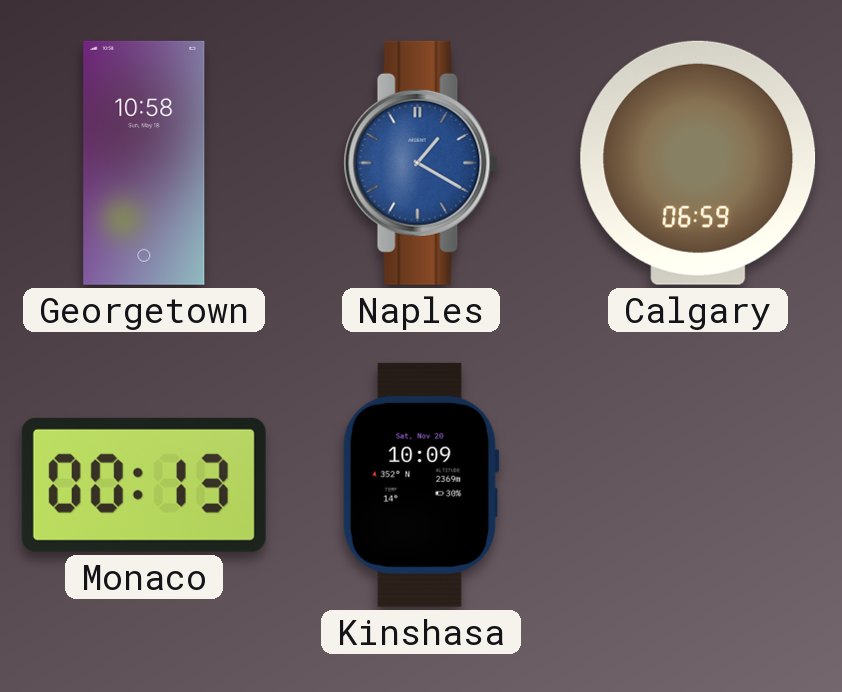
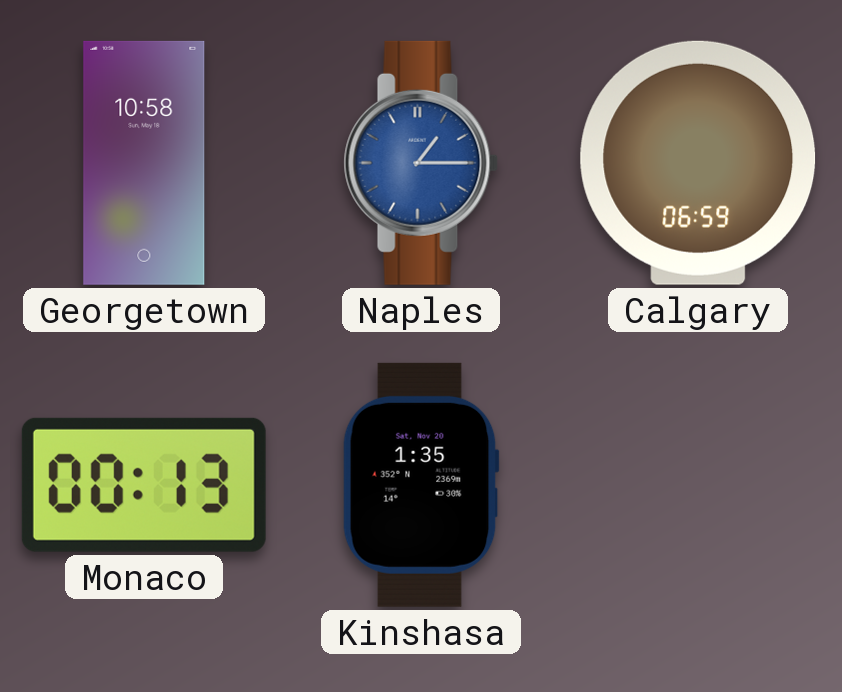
Naples: 1:20 -> 1:15
Kinshasa: 10:09 -> 1:35
